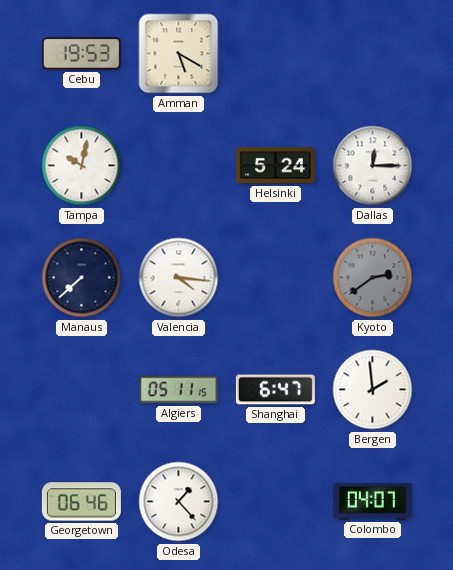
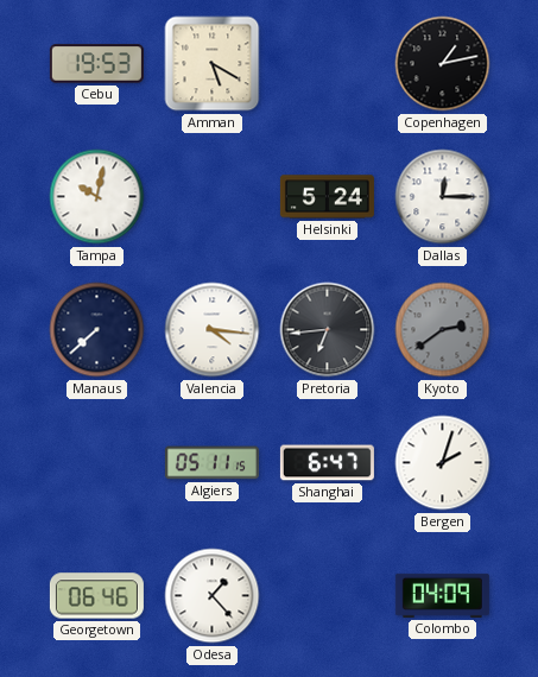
Copenhagen: none -> 1:13
Pretoria: none -> 6:44
Bergen: 1:59 -> 2:03
Colombo: 04:07 -> 04:09
